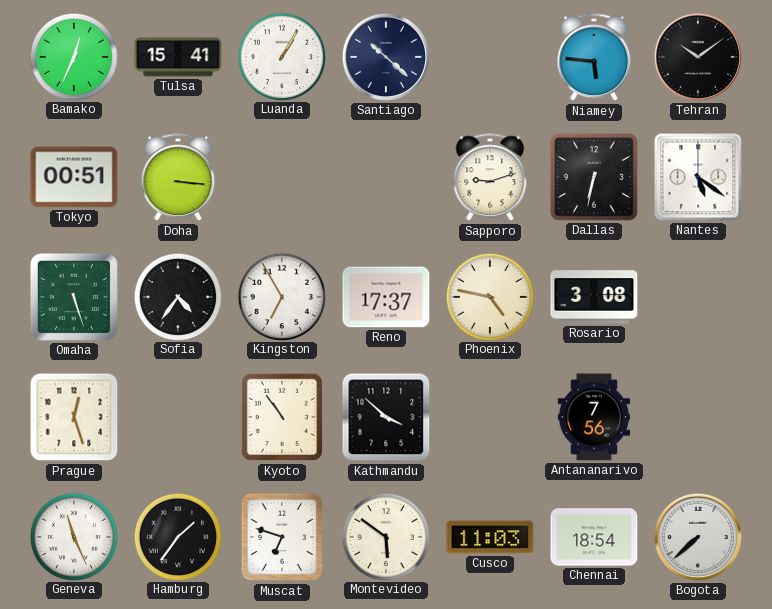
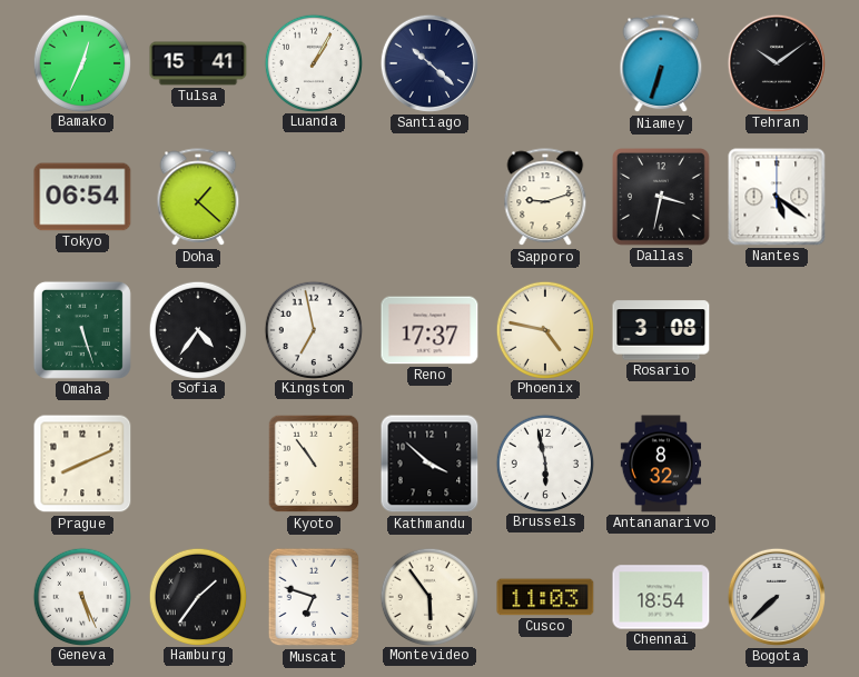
Niamey: 5:46 -> 6:33
Tokyo: 00:51 -> 06:54
Doha: 3:16 -> 1:22
Dallas: 6:32 -> 3:32
Kingston: 6:55 -> 6:58
Prague: 12:27 -> 8:11
Brussels: none -> 5:58
Antananarivo: 7:56 -> 8:32
Geneva: 11:26 -> 5:26
Montevideo: 5:51 -> 5:54
